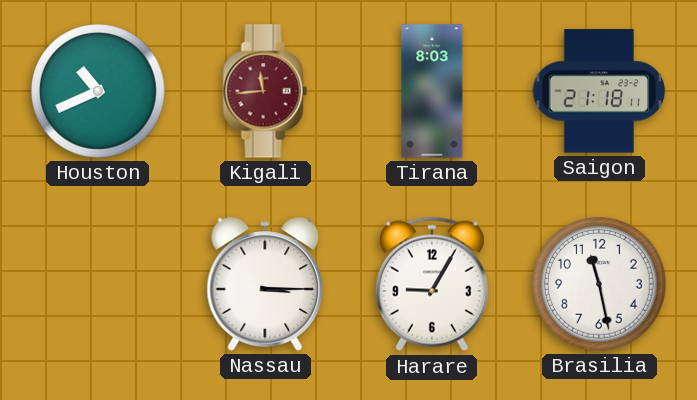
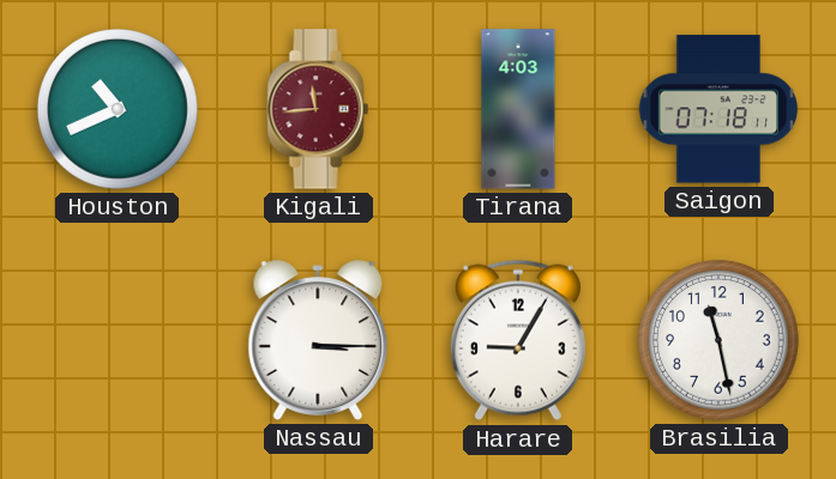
Tirana: 8:03 -> 4:03
Saigon: 21:18 -> 07:18
